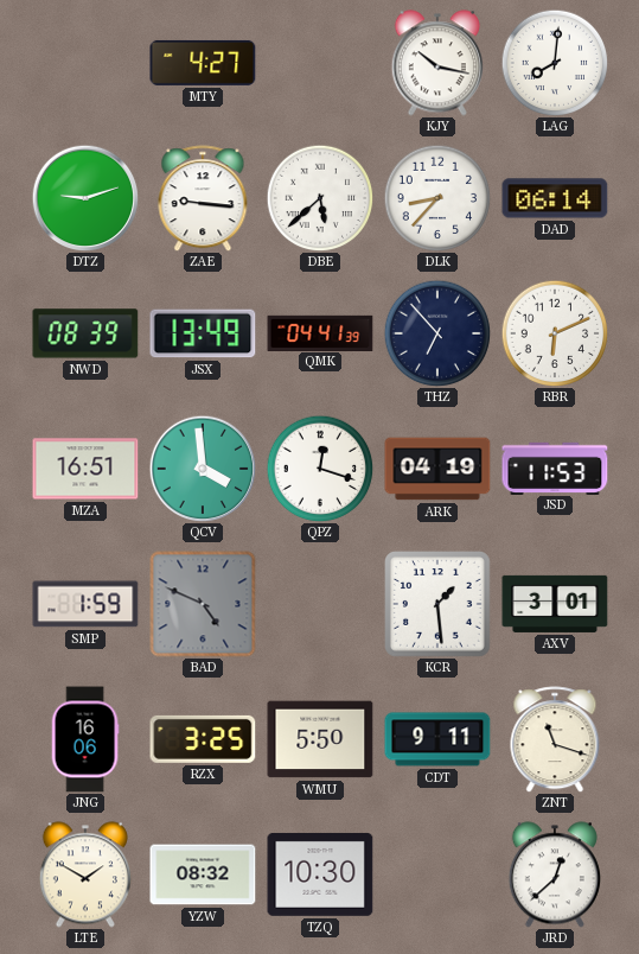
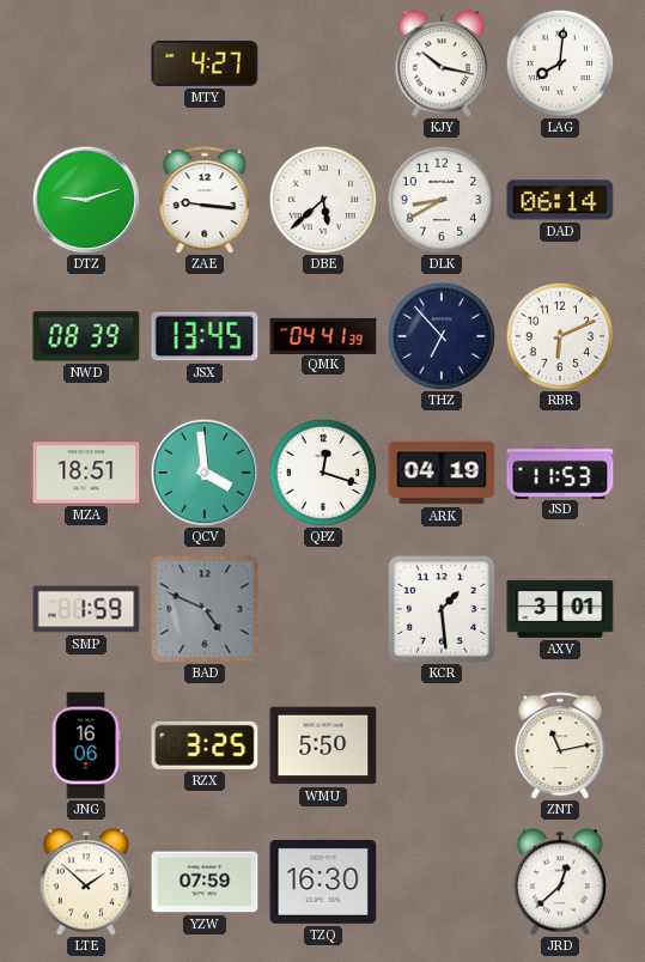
DLK: 8:37 -> 8:40
JSX: 13:49 -> 13:45
MZA: 16:51 -> 18:51
CDT: 9:11 -> none
ZNT: 11:18 -> 11:13
LTE: 1:50 -> 1:52
YZW: 08:32 -> 07:59
TZQ: 10:30 -> 16:30
